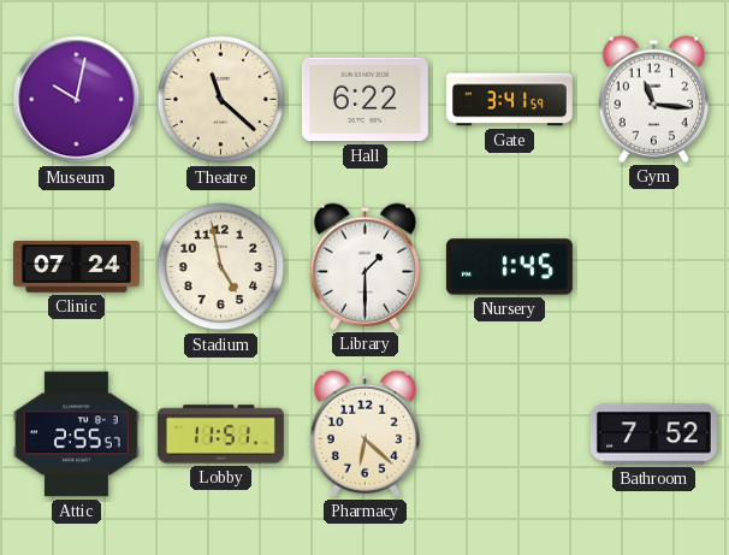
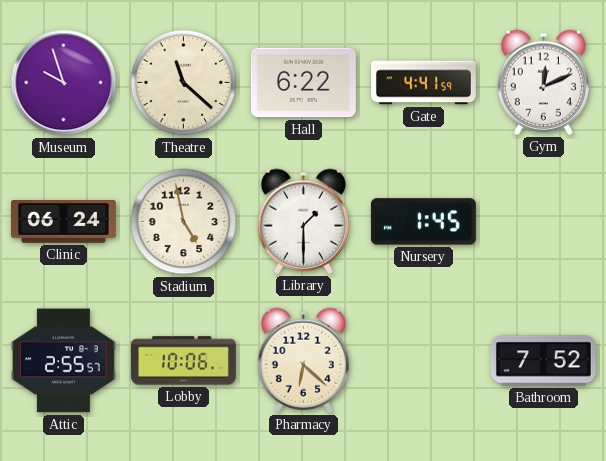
Museum: 10:02 -> 9:57
Gate: 3:41 -> 4:41
Gym: 11:16 -> 12:11
Clinic: 07:24 -> 06:24
Lobby: 11:51 -> 10:06
